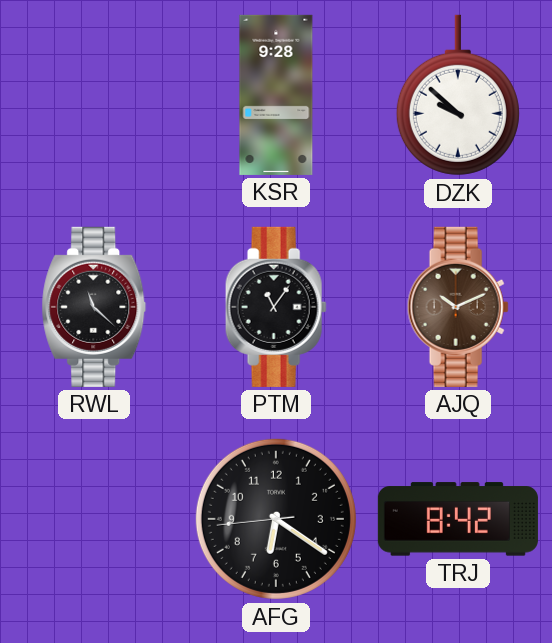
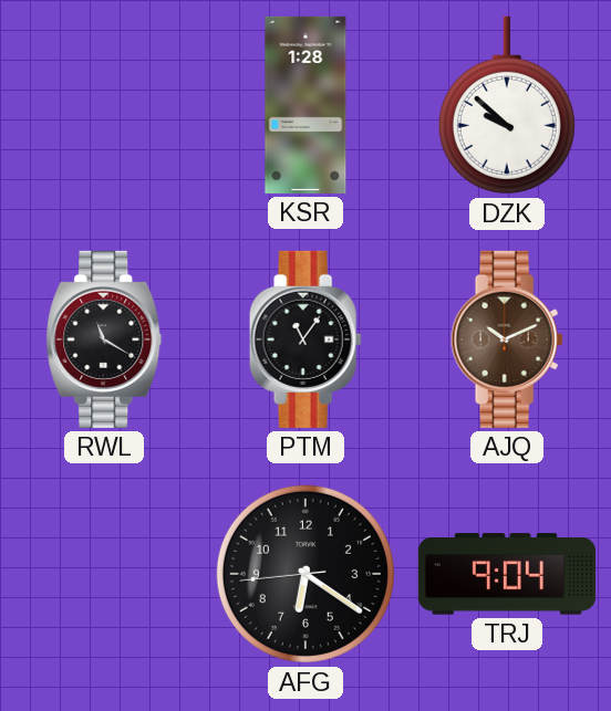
KSR: 9:28 -> 1:28
RWL: 11:22 -> 11:20
TRJ: 8:42 -> 9:04
